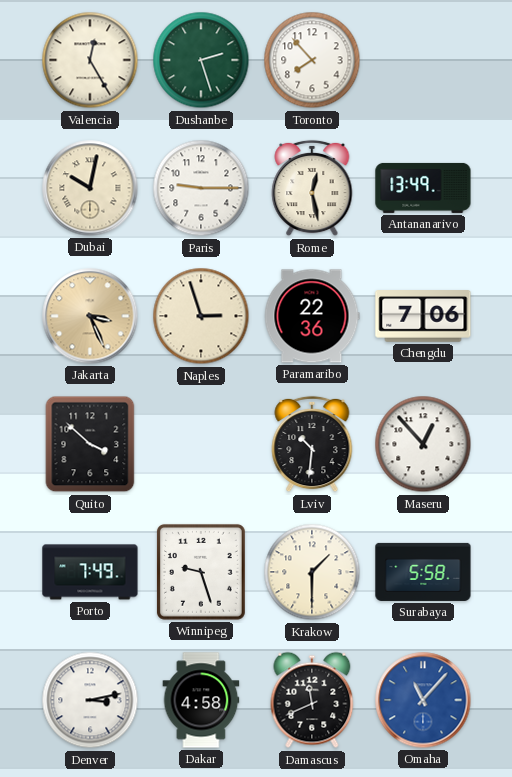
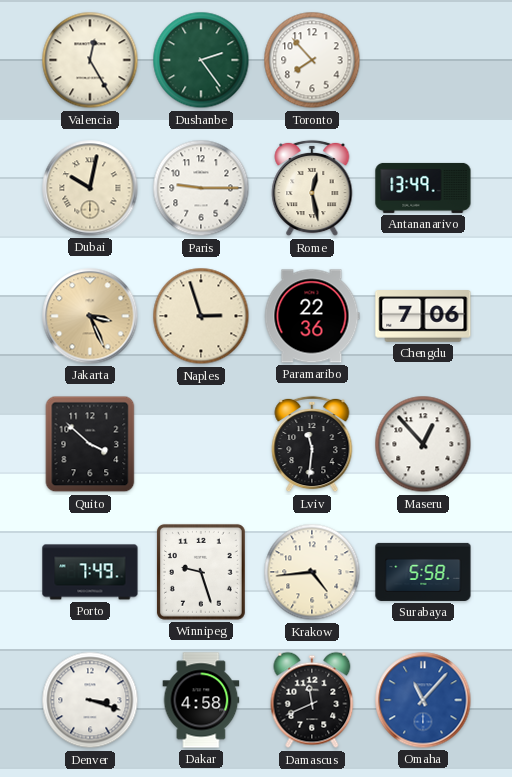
Dushanbe: 2:27 -> 2:24
Lviv: 10:31 -> 11:31
Krakow: 1:30 -> 4:44
Denver: 3:13 -> 3:18
